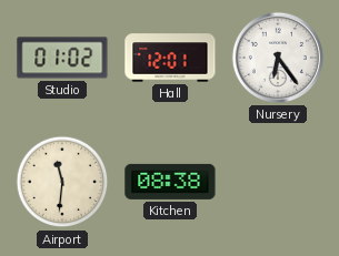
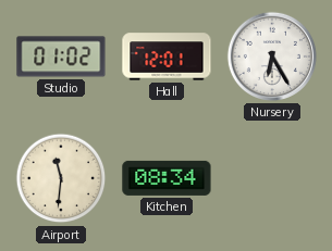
Nursery: 6:24 -> 6:25
Kitchen: 08:38 -> 08:34
